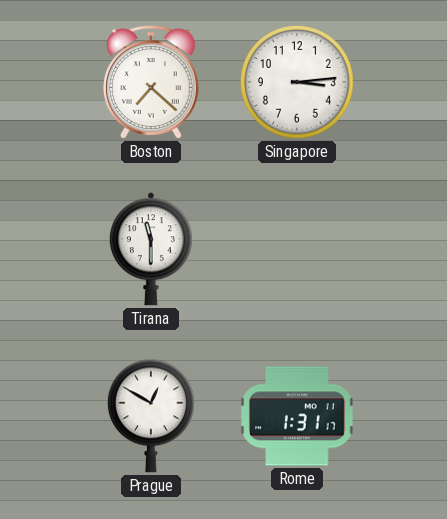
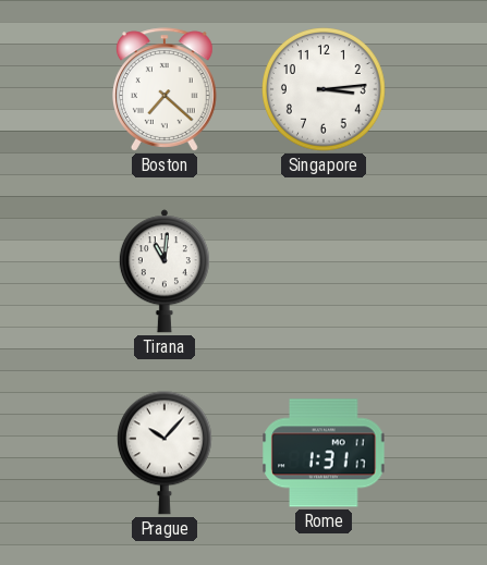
Tirana: 11:30 -> 11:01
Prague: 12:50 -> 10:07
